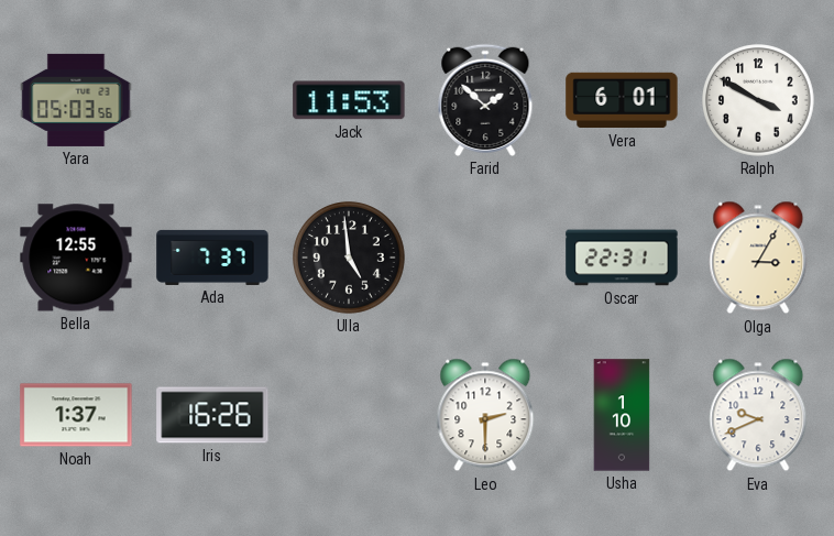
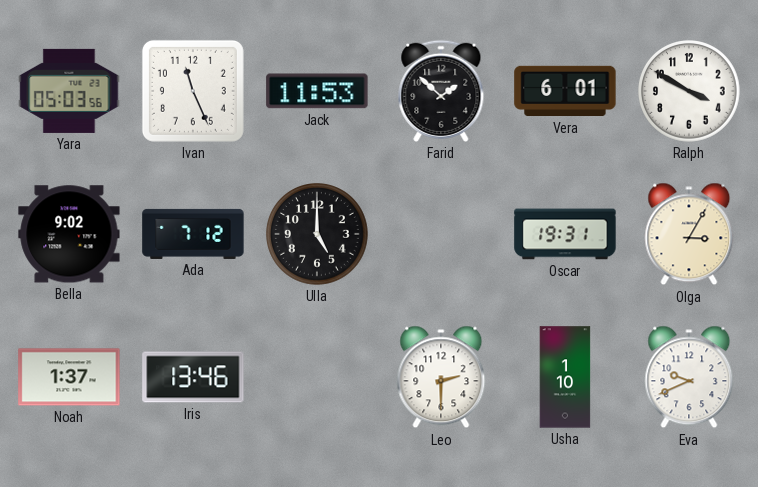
Ivan: none -> 11:26
Bella: 12:55 -> 9:02
Ada: 7:37 -> 7:12
Ulla: 4:59 -> 5:00
Oscar: 22:31 -> 19:31
Iris: 16:26 -> 13:46
